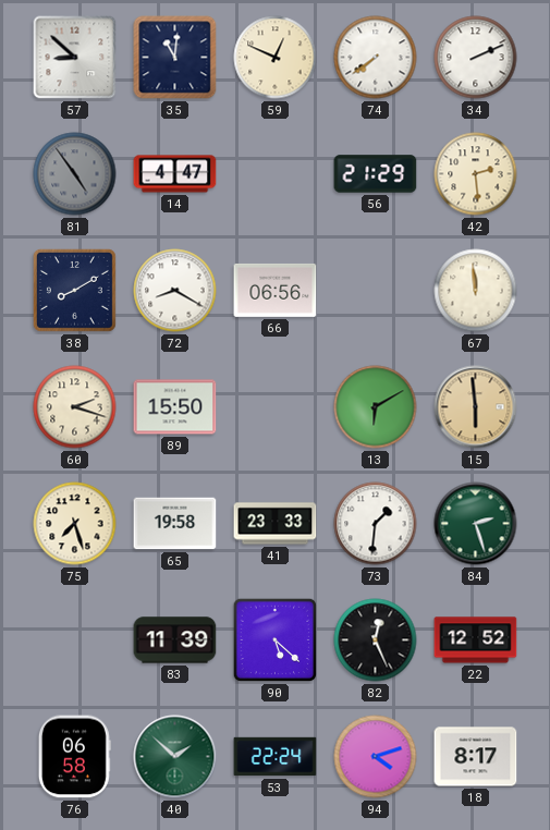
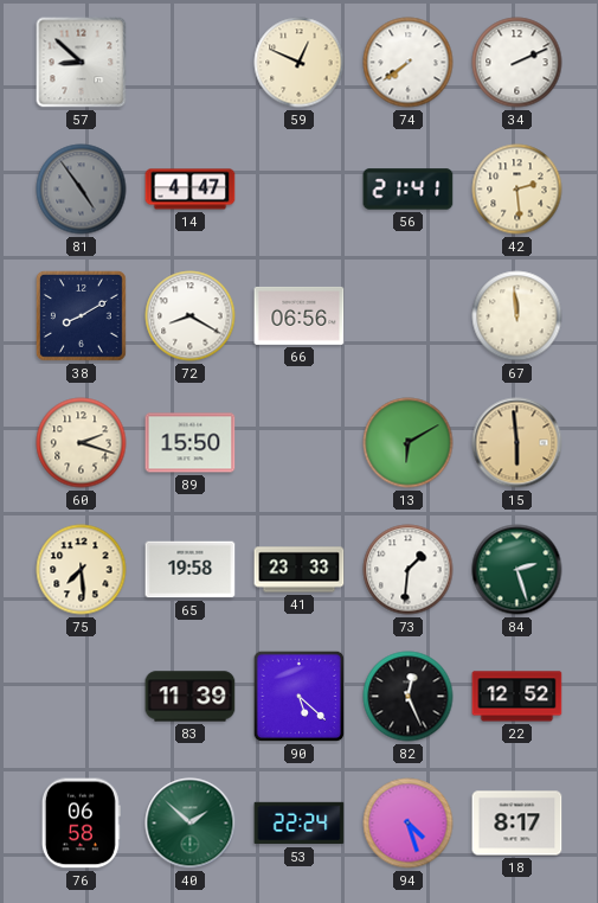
35: 11:01 -> none
56: 21:29 -> 21:41
75: 7:27 -> 7:29
94: 4:12 -> 4:27
